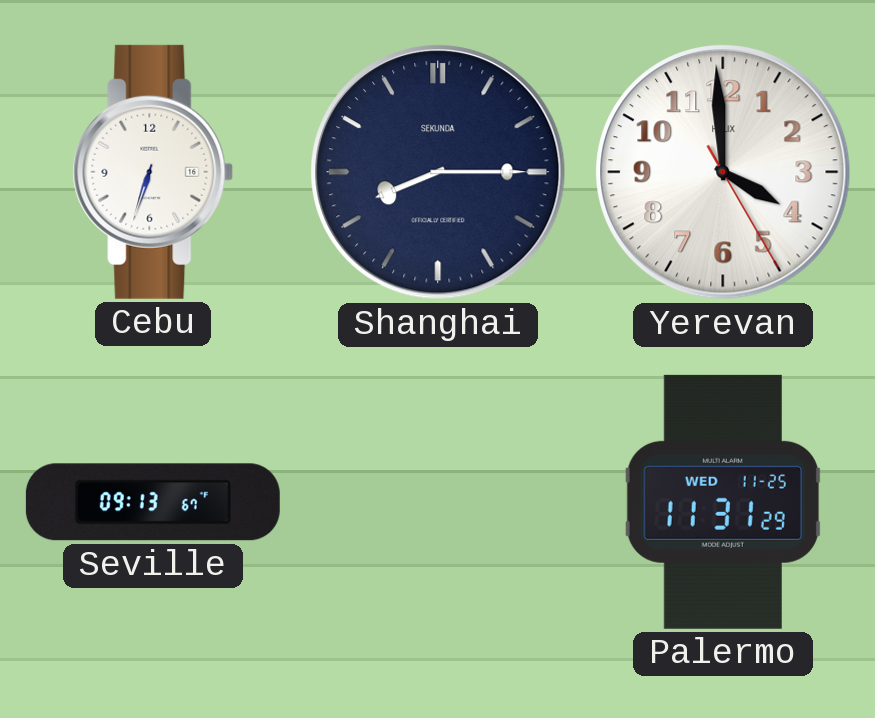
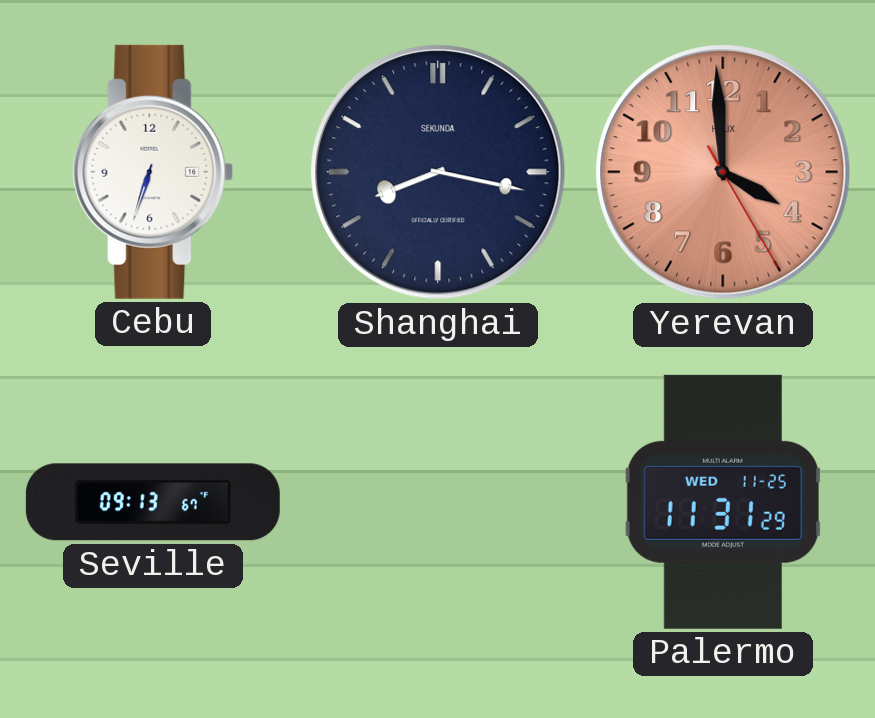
Shanghai: 8:15 -> 8:17
Yerevan dial: white -> salmon
